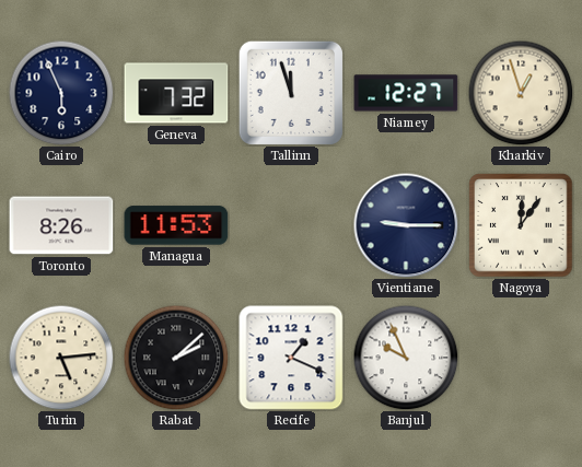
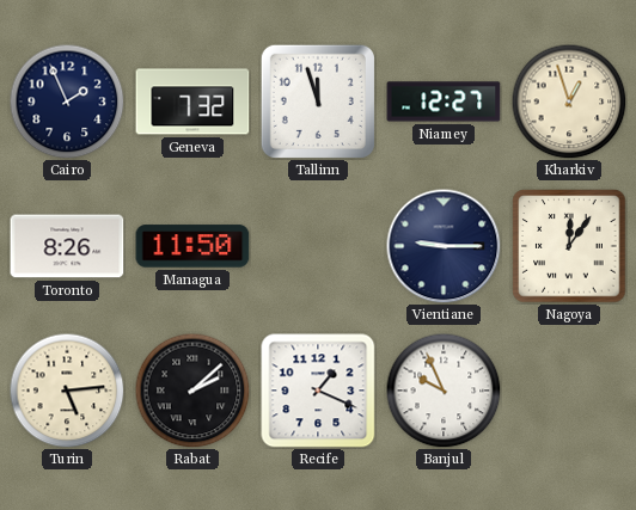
Cairo: 5:56 -> 1:56
Managua: 11:53 -> 11:50
